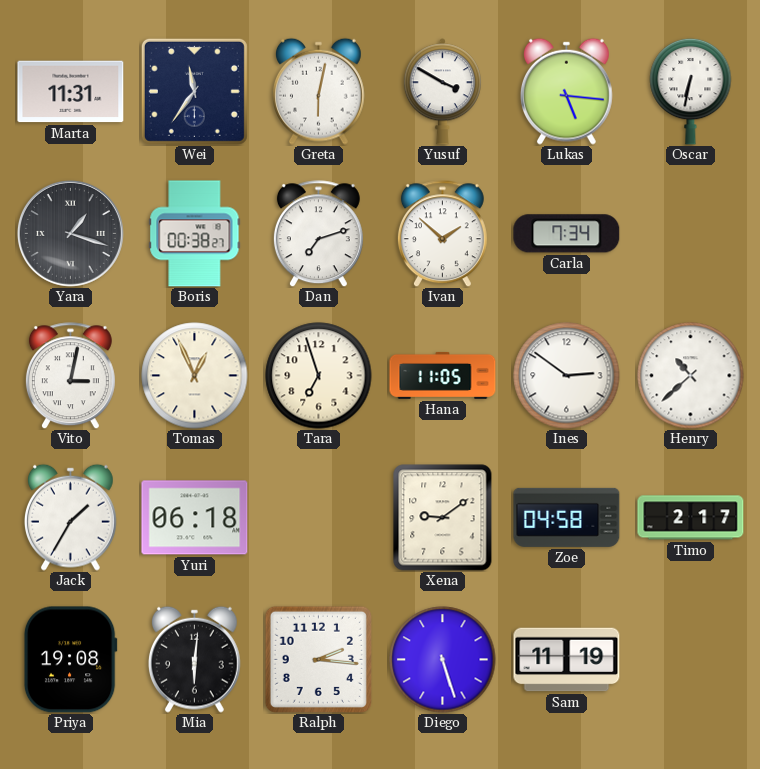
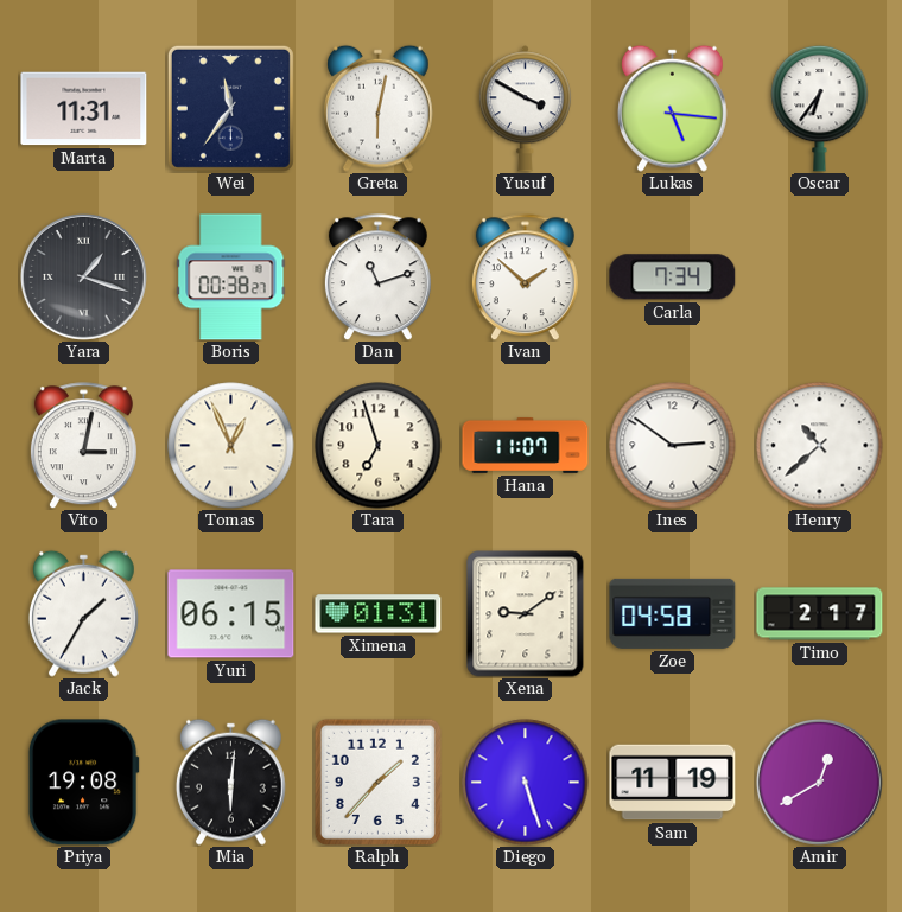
Oscar: 6:32 -> 6:36
Dan: 7:12 -> 11:12
Hana: 11:05 -> 11:07
Yuri: 06:18 -> 06:15
Ximena: none -> 01:31
Ralph: 2:16 -> 1:37
Amir: none -> 12:40
